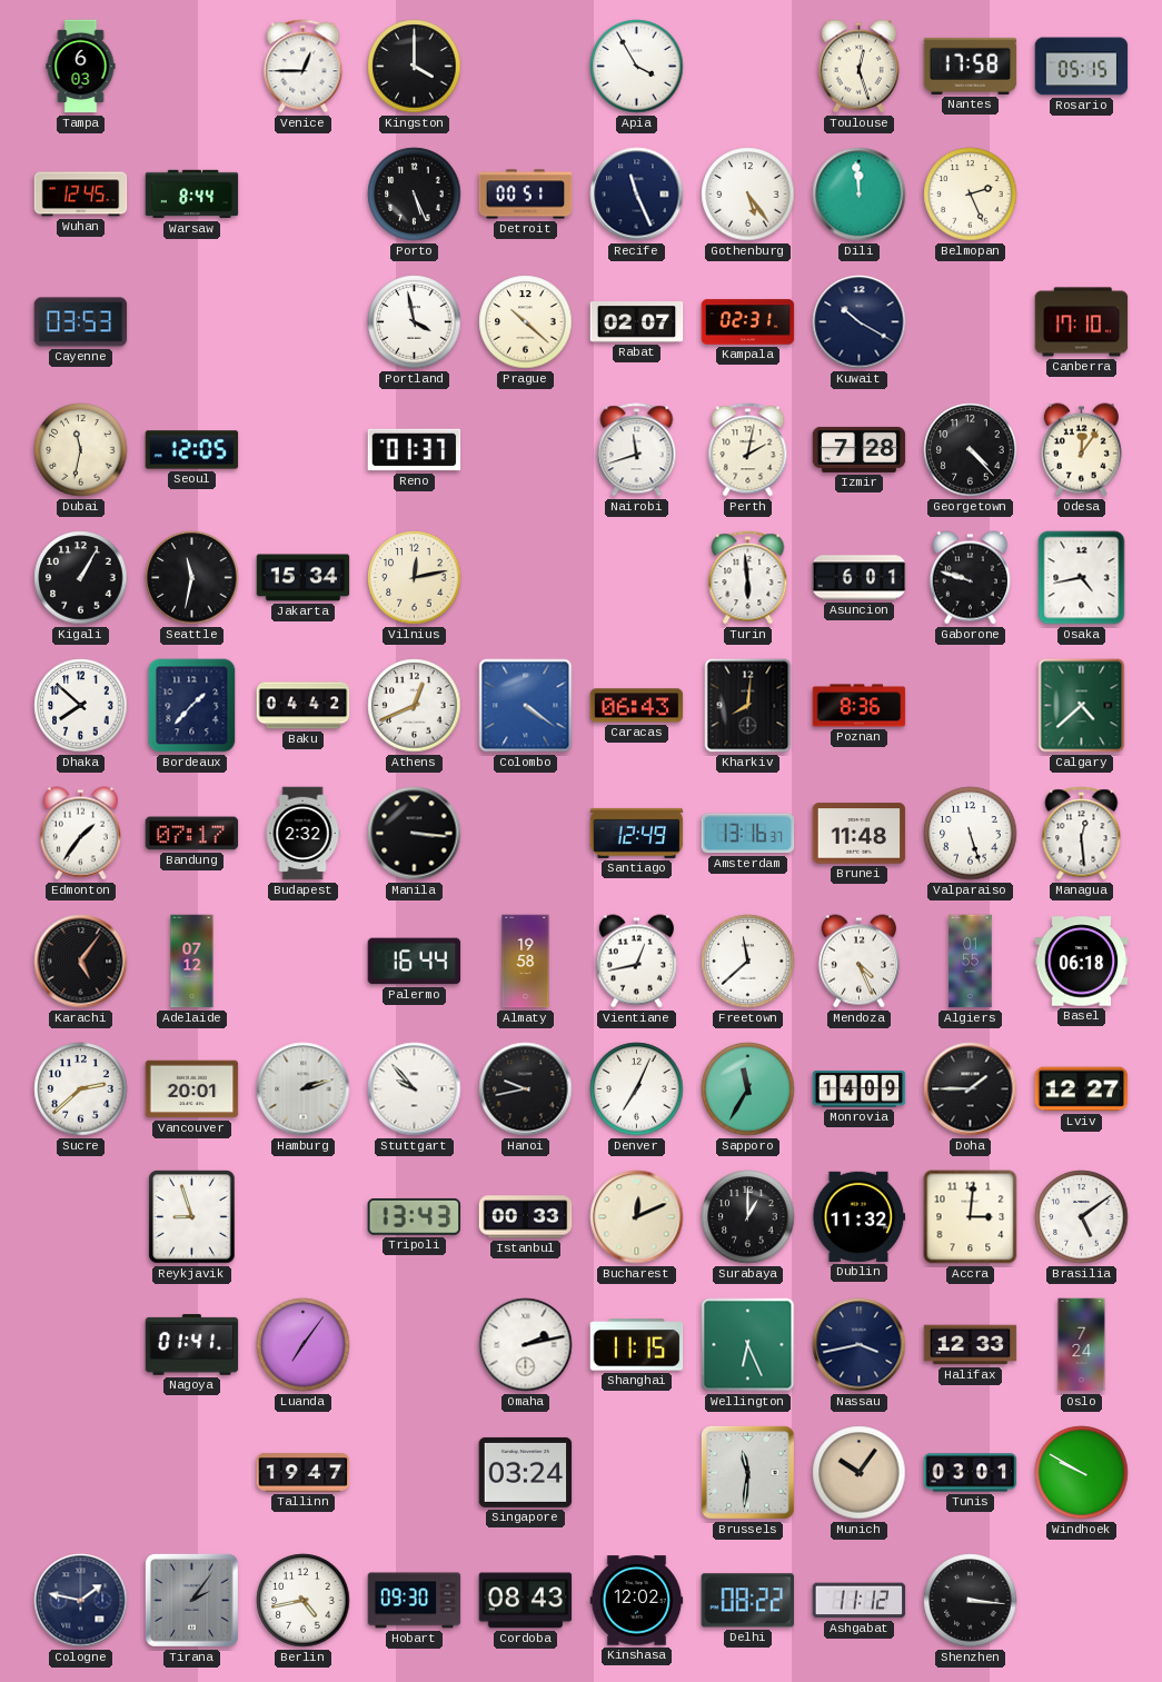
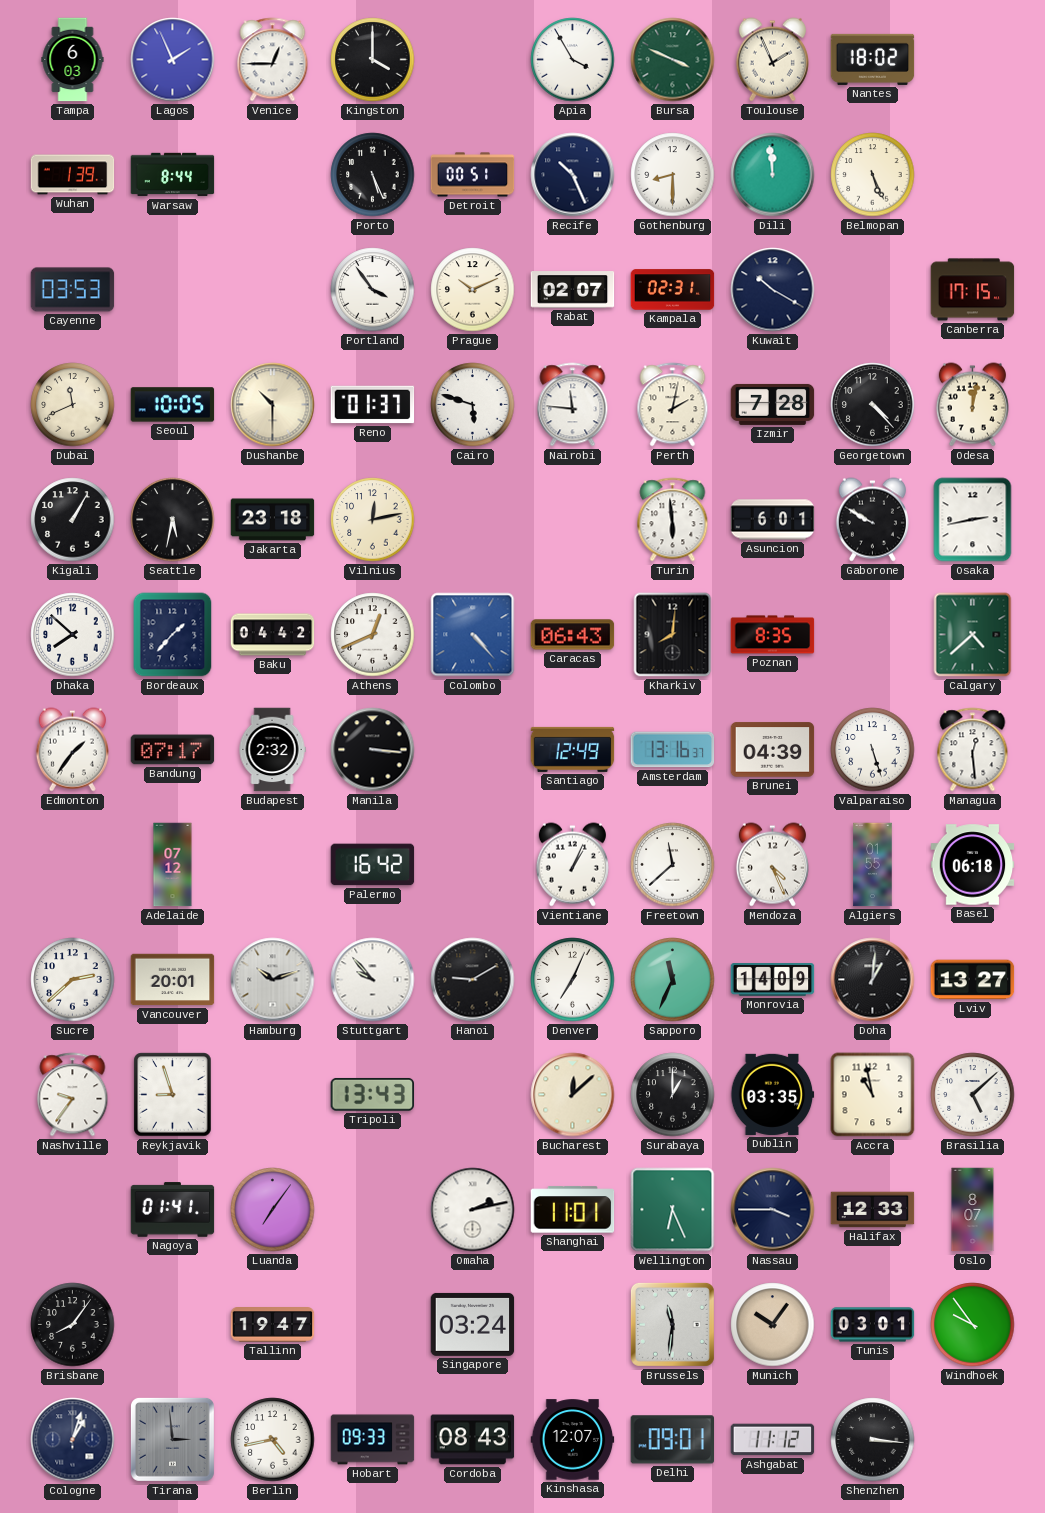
Lagos: none -> 1:56
Bursa: none -> 3:49
Toulouse: 12:27 -> 1:56
Nantes: 17:58 -> 18:02
Rosario: 05:15 -> none
Wuhan: 12:45 -> 1:39
Recife: 11:26 -> 10:26
Gothenburg: 5:24 -> 8:30
Belmopan: 2:26 -> 5:26
Portland: 3:58 -> 3:54
Prague: 10:22 -> 10:11
Canberra: 17:10 -> 17:15
Dubai: 11:32 -> 11:41
Seoul: 12:05 -> 10:05
Dushanbe: none -> 10:30
Cairo: none -> 5:48
Nairobi: 11:42 -> 11:46
Odesa: 12:06 -> 12:02
Seattle: 11:32 -> 5:32
Jakarta: 15:34 -> 23:18
Gaborone: 9:48 -> 9:50
Osaka: 4:43 -> 2:43
Colombo: 4:21 -> 4:23
Poznan: 8:36 -> 8:35
Brunei: 11:48 -> 04:39
Karachi: 5:06 -> none
Palermo: 16:44 -> 16:42
Almaty: 19:58 -> none
Vientiane: 12:43 -> 1:04
Hamburg: 2:12 -> 10:12
Hanoi: 9:43 -> 9:10
Sapporo: 11:35 -> 11:34
Doha: 1:45 -> 1:01
Lviv: 12:27 -> 13:27
Nashville: none -> 9:36
Istanbul: 00:33 -> none
Bucharest: 12:11 -> 12:08
Dublin: 11:32 -> 03:35
Accra: 3:01 -> 10:58
Brasilia: 5:09 -> 5:08
Shanghai: 11:15 -> 11:01
Nassau: 3:43 -> 3:45
Oslo: 7:24 -> 8:07
Brisbane: none -> 8:06
Windhoek: 9:50 -> 9:54
Cologne: 1:47 -> 1:03
Tirana: 2:06 -> 2:59
Hobart: 09:30 -> 09:33
Kinshasa: 12:02 -> 12:07
Delhi: 08:22 -> 09:01
